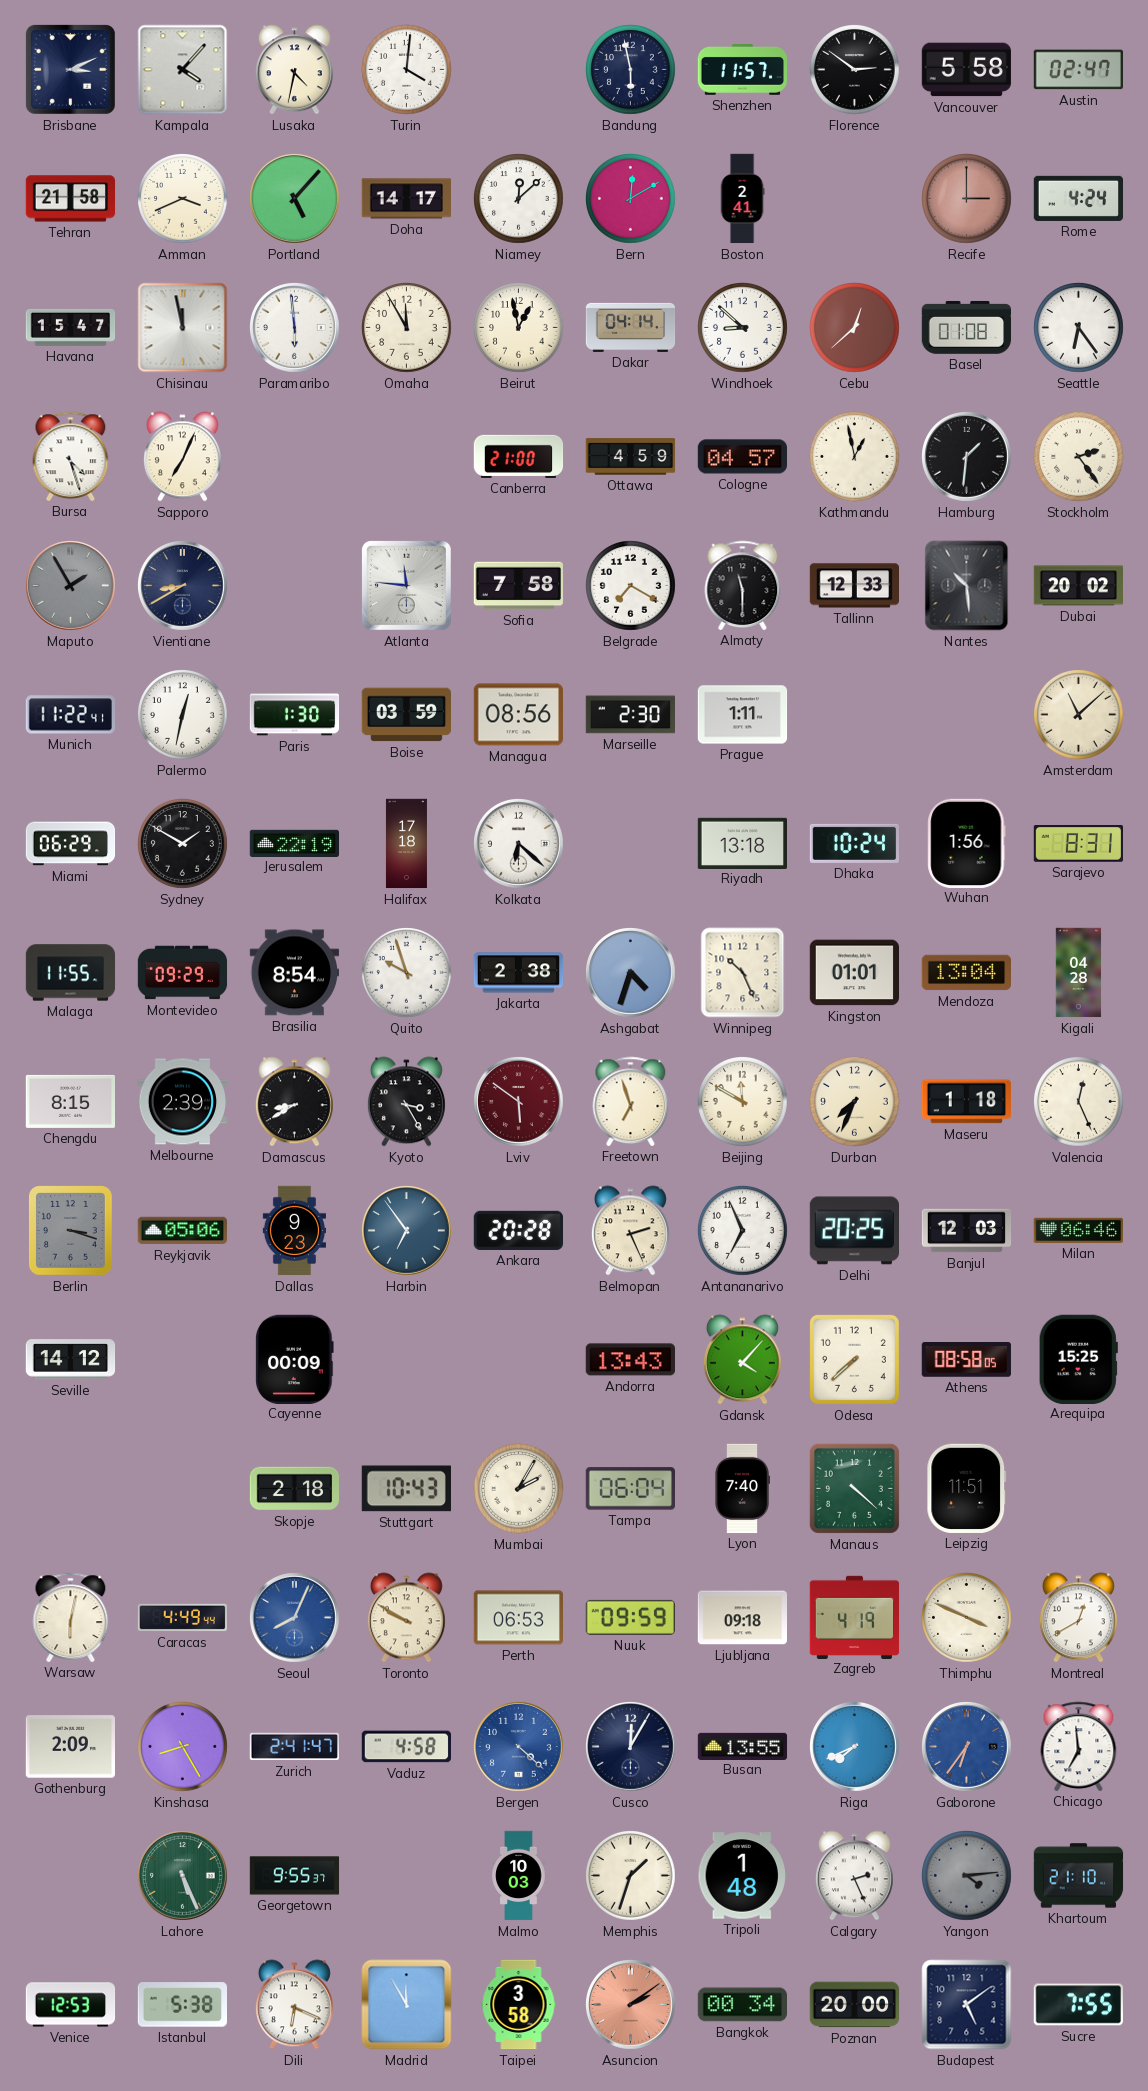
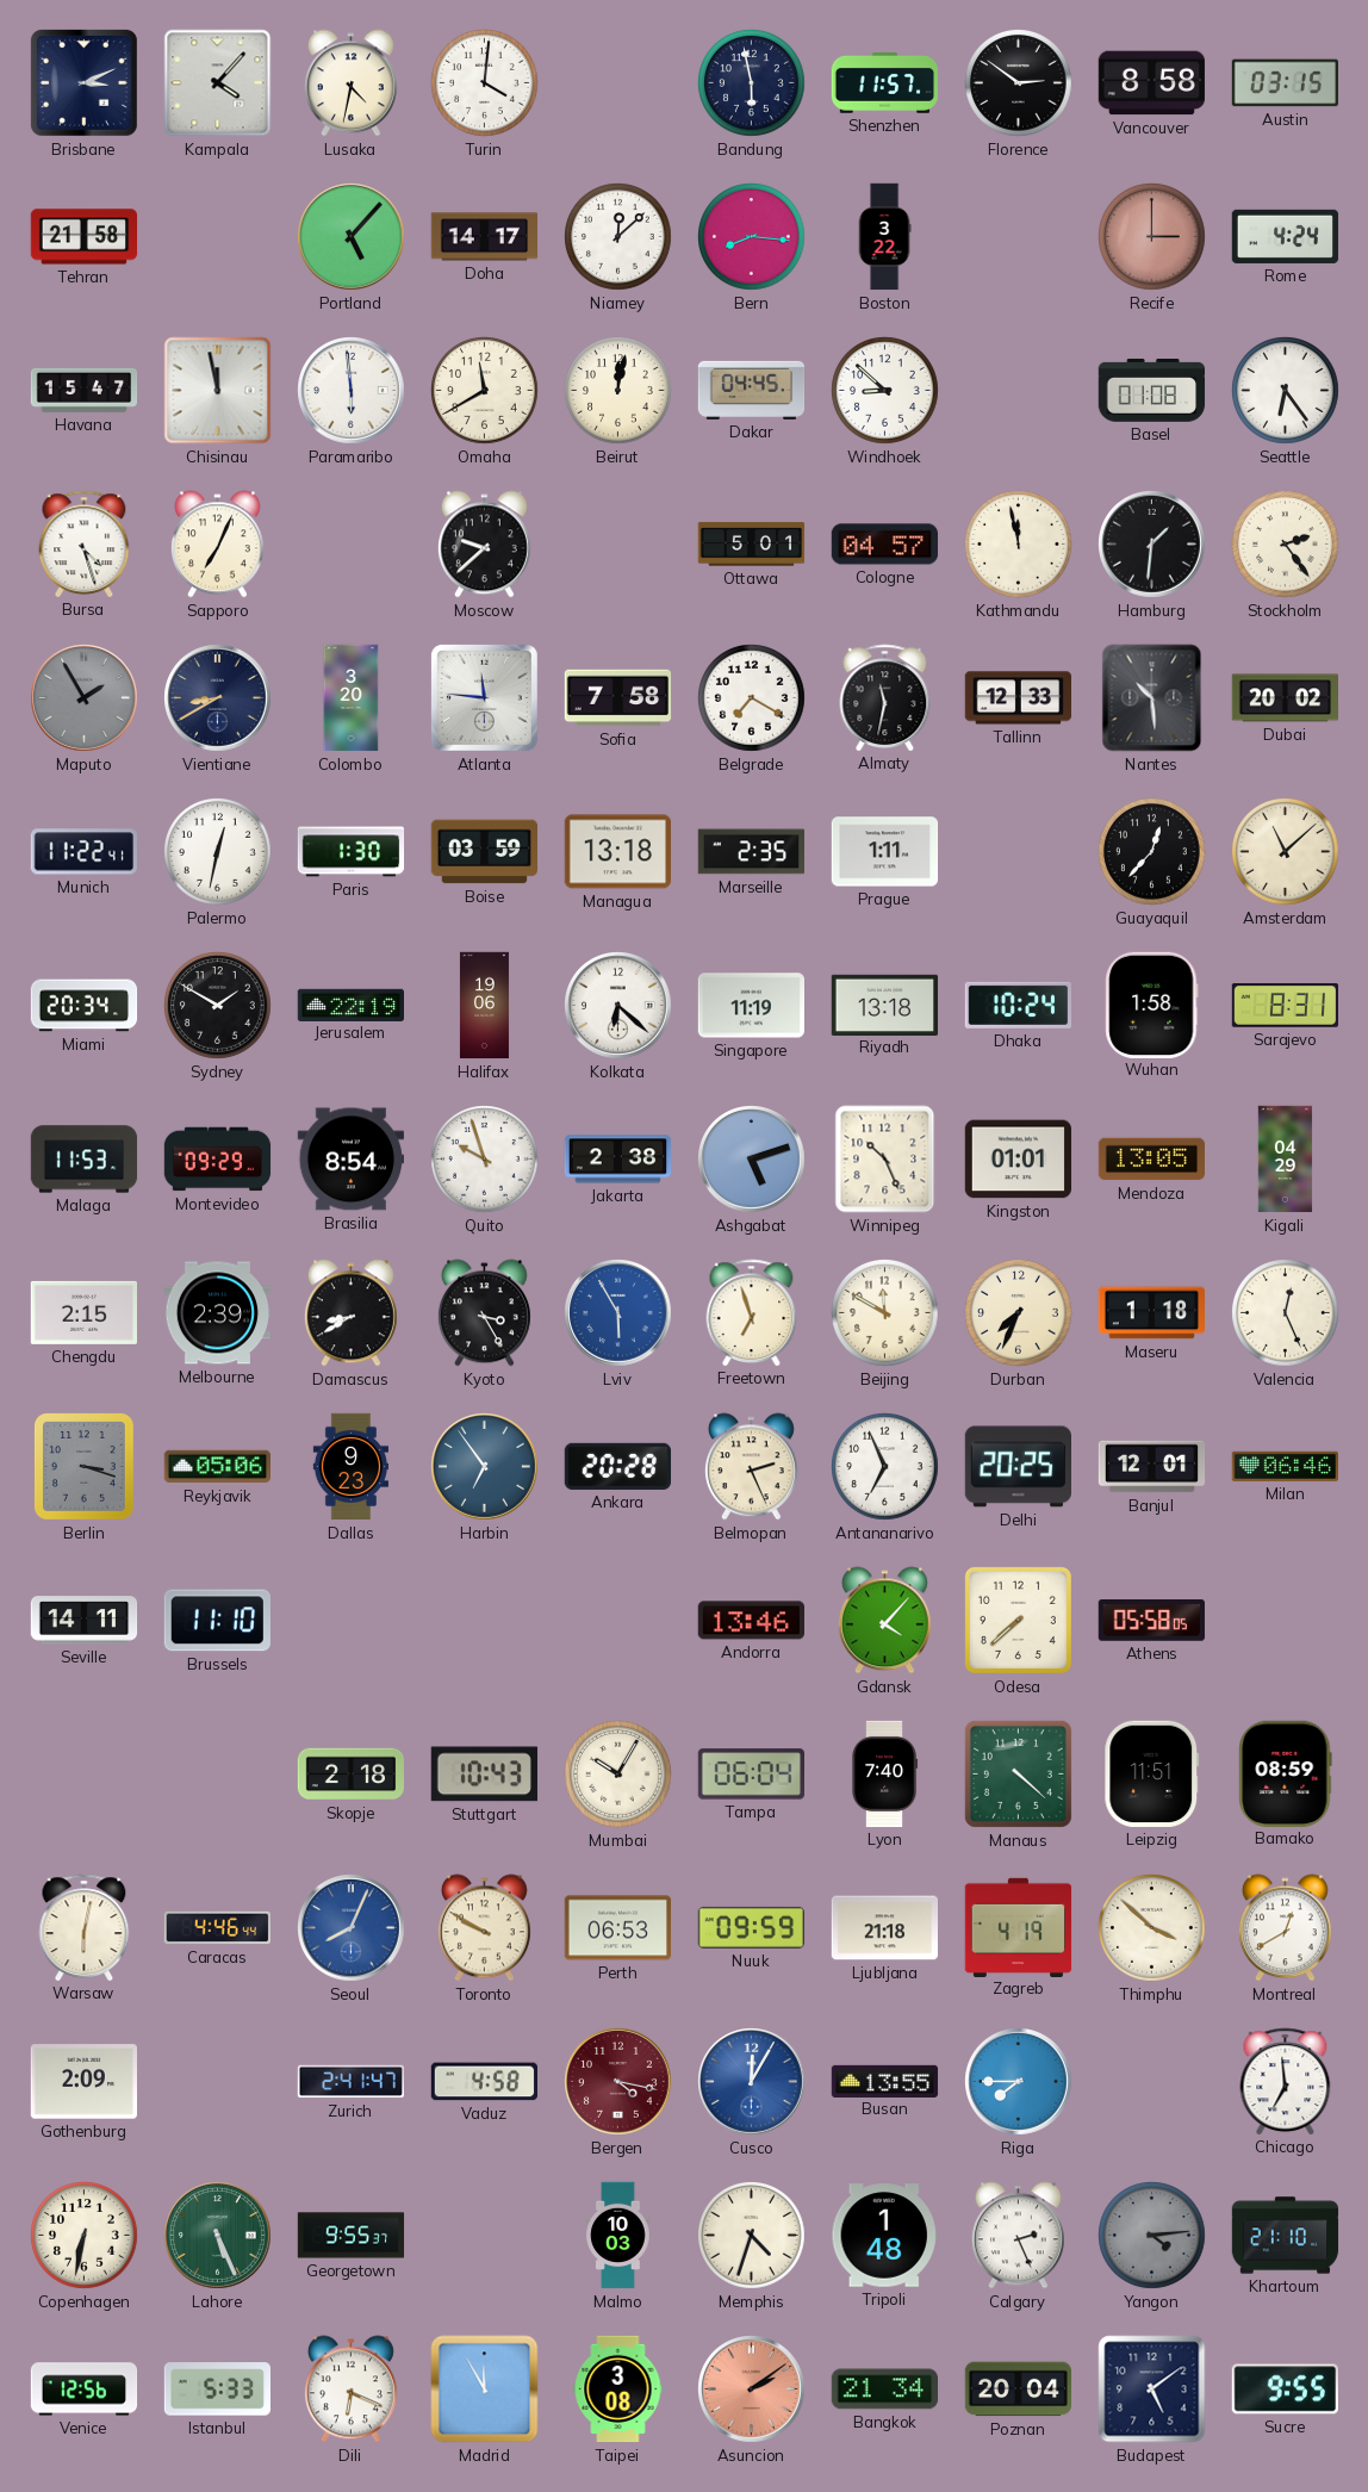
Vancouver: 5:58 -> 8:58
Austin: 02:47 -> 03:15
Amman: 3:41 -> none
Bern: 12:10 -> 8:16
Boston: 2:41 -> 3:22
Omaha: 11:55 -> 11:40
Beirut: 12:58 -> 12:02
Dakar: 04:14 -> 04:45
Cebu: 12:38 -> none
Moscow: none -> 9:38
Canberra: 21:00 -> none
Ottawa: 4:59 -> 5:01
Kathmandu: 12:58 -> 11:58
Colombo: none -> 3:20
Almaty: 11:30 -> 11:32
Managua: 08:56 -> 13:18
Marseille: 2:30 -> 2:35
Guayaquil: none -> 12:37
Miami: 06:29 -> 20:34
Halifax: 17:18 -> 19:06
Singapore: none -> 11:19
Wuhan: 1:56 -> 1:58
Malaga: 11:55 -> 11:53
Ashgabat: 4:33 -> 5:12
Mendoza: 13:04 -> 13:05
Kigali: 04:28 -> 04:29
Chengdu: 8:15 -> 2:15
Lviv: 5:51 -> 5:55
Lviv dial: burgundy -> blue
Banjul: 12:03 -> 12:01
Seville: 14:12 -> 14:11
Brussels: none -> 11:10
Cayenne: 00:09 -> none
Andorra: 13:43 -> 13:46
Athens: 08:58 -> 05:58
Arequipa: 15:25 -> none
Mumbai: 2:05 -> 10:05
Bamako: none -> 08:59
Caracas: 4:49 -> 4:46
Ljubljana: 09:18 -> 21:18
Thimphu: 3:49 -> 3:52
Kinshasa: 8:25 -> none
Bergen: 4:22 -> 4:17
Bergen dial: blue -> burgundy
Cusco dial: navy -> blue
Riga: 7:41 -> 7:45
Gaborone: 6:36 -> none
Copenhagen: none -> 6:32
Memphis: 1:33 -> 4:33
Venice: 12:53 -> 12:56
Istanbul: 5:38 -> 5:33
Taipei: 3:58 -> 3:08
Bangkok: 00:34 -> 21:34
Poznan: 20:00 -> 20:04
Sucre: 7:55 -> 9:55
